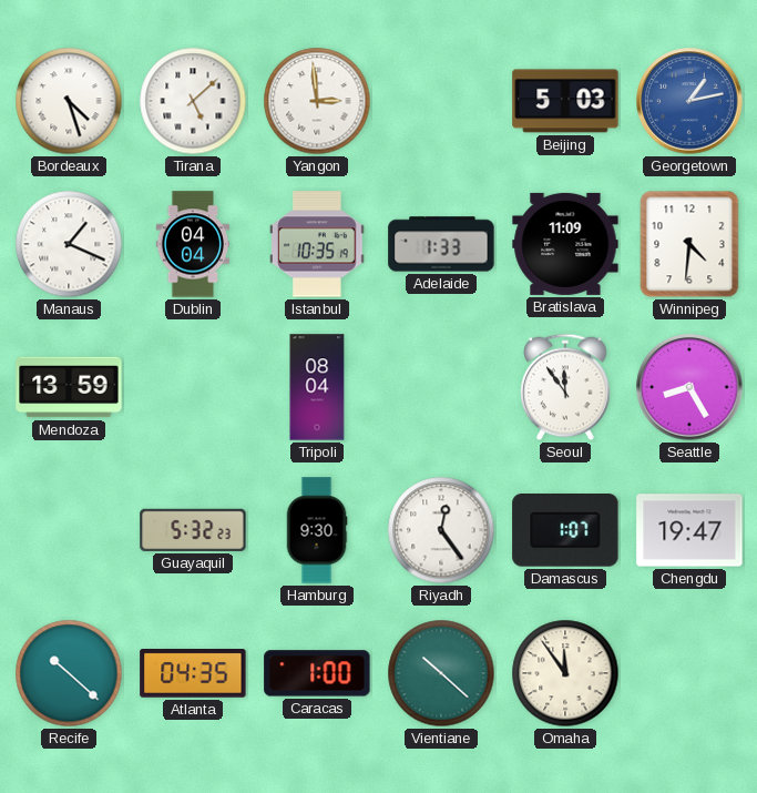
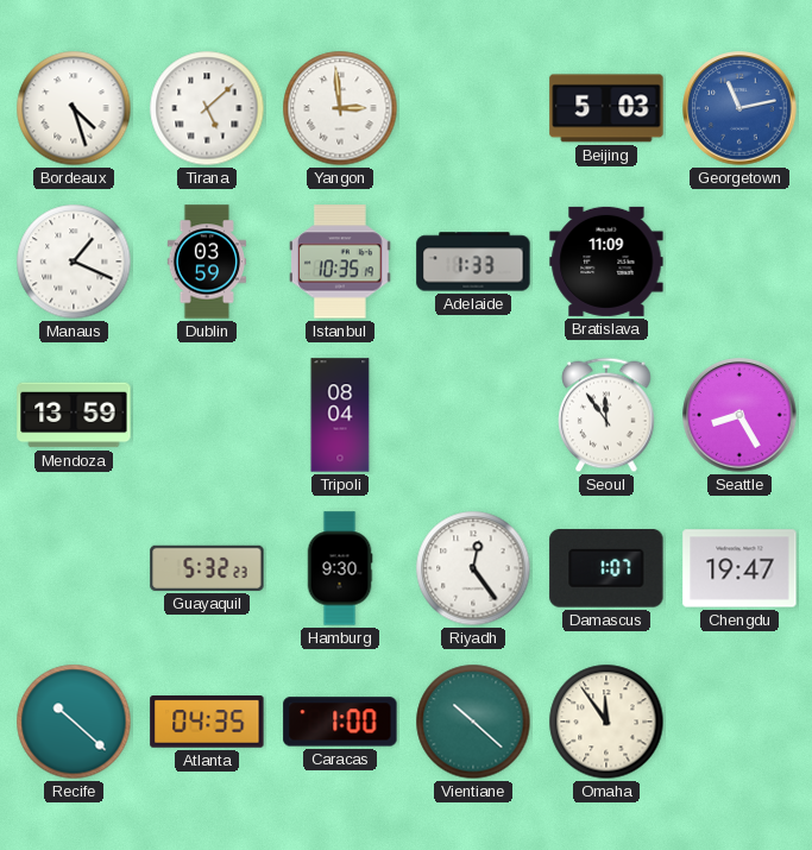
Georgetown: 1:13 -> 11:13
Dublin: 04:04 -> 03:59
Winnipeg: 4:31 -> none
